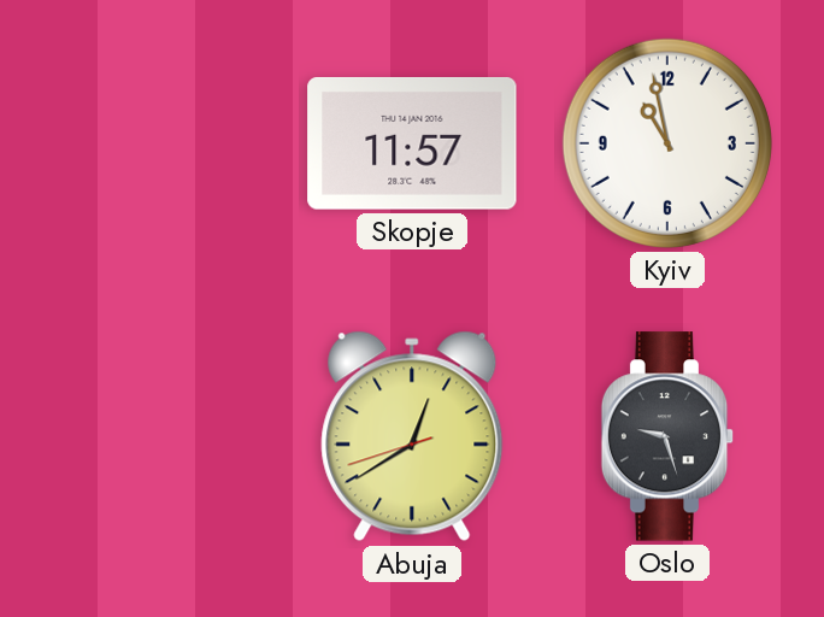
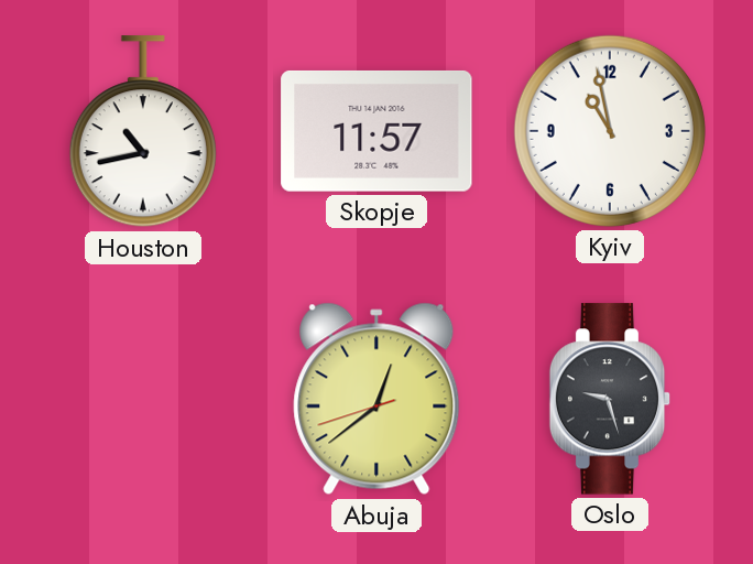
Houston: none -> 10:43
Abuja: 12:39 -> 12:38
